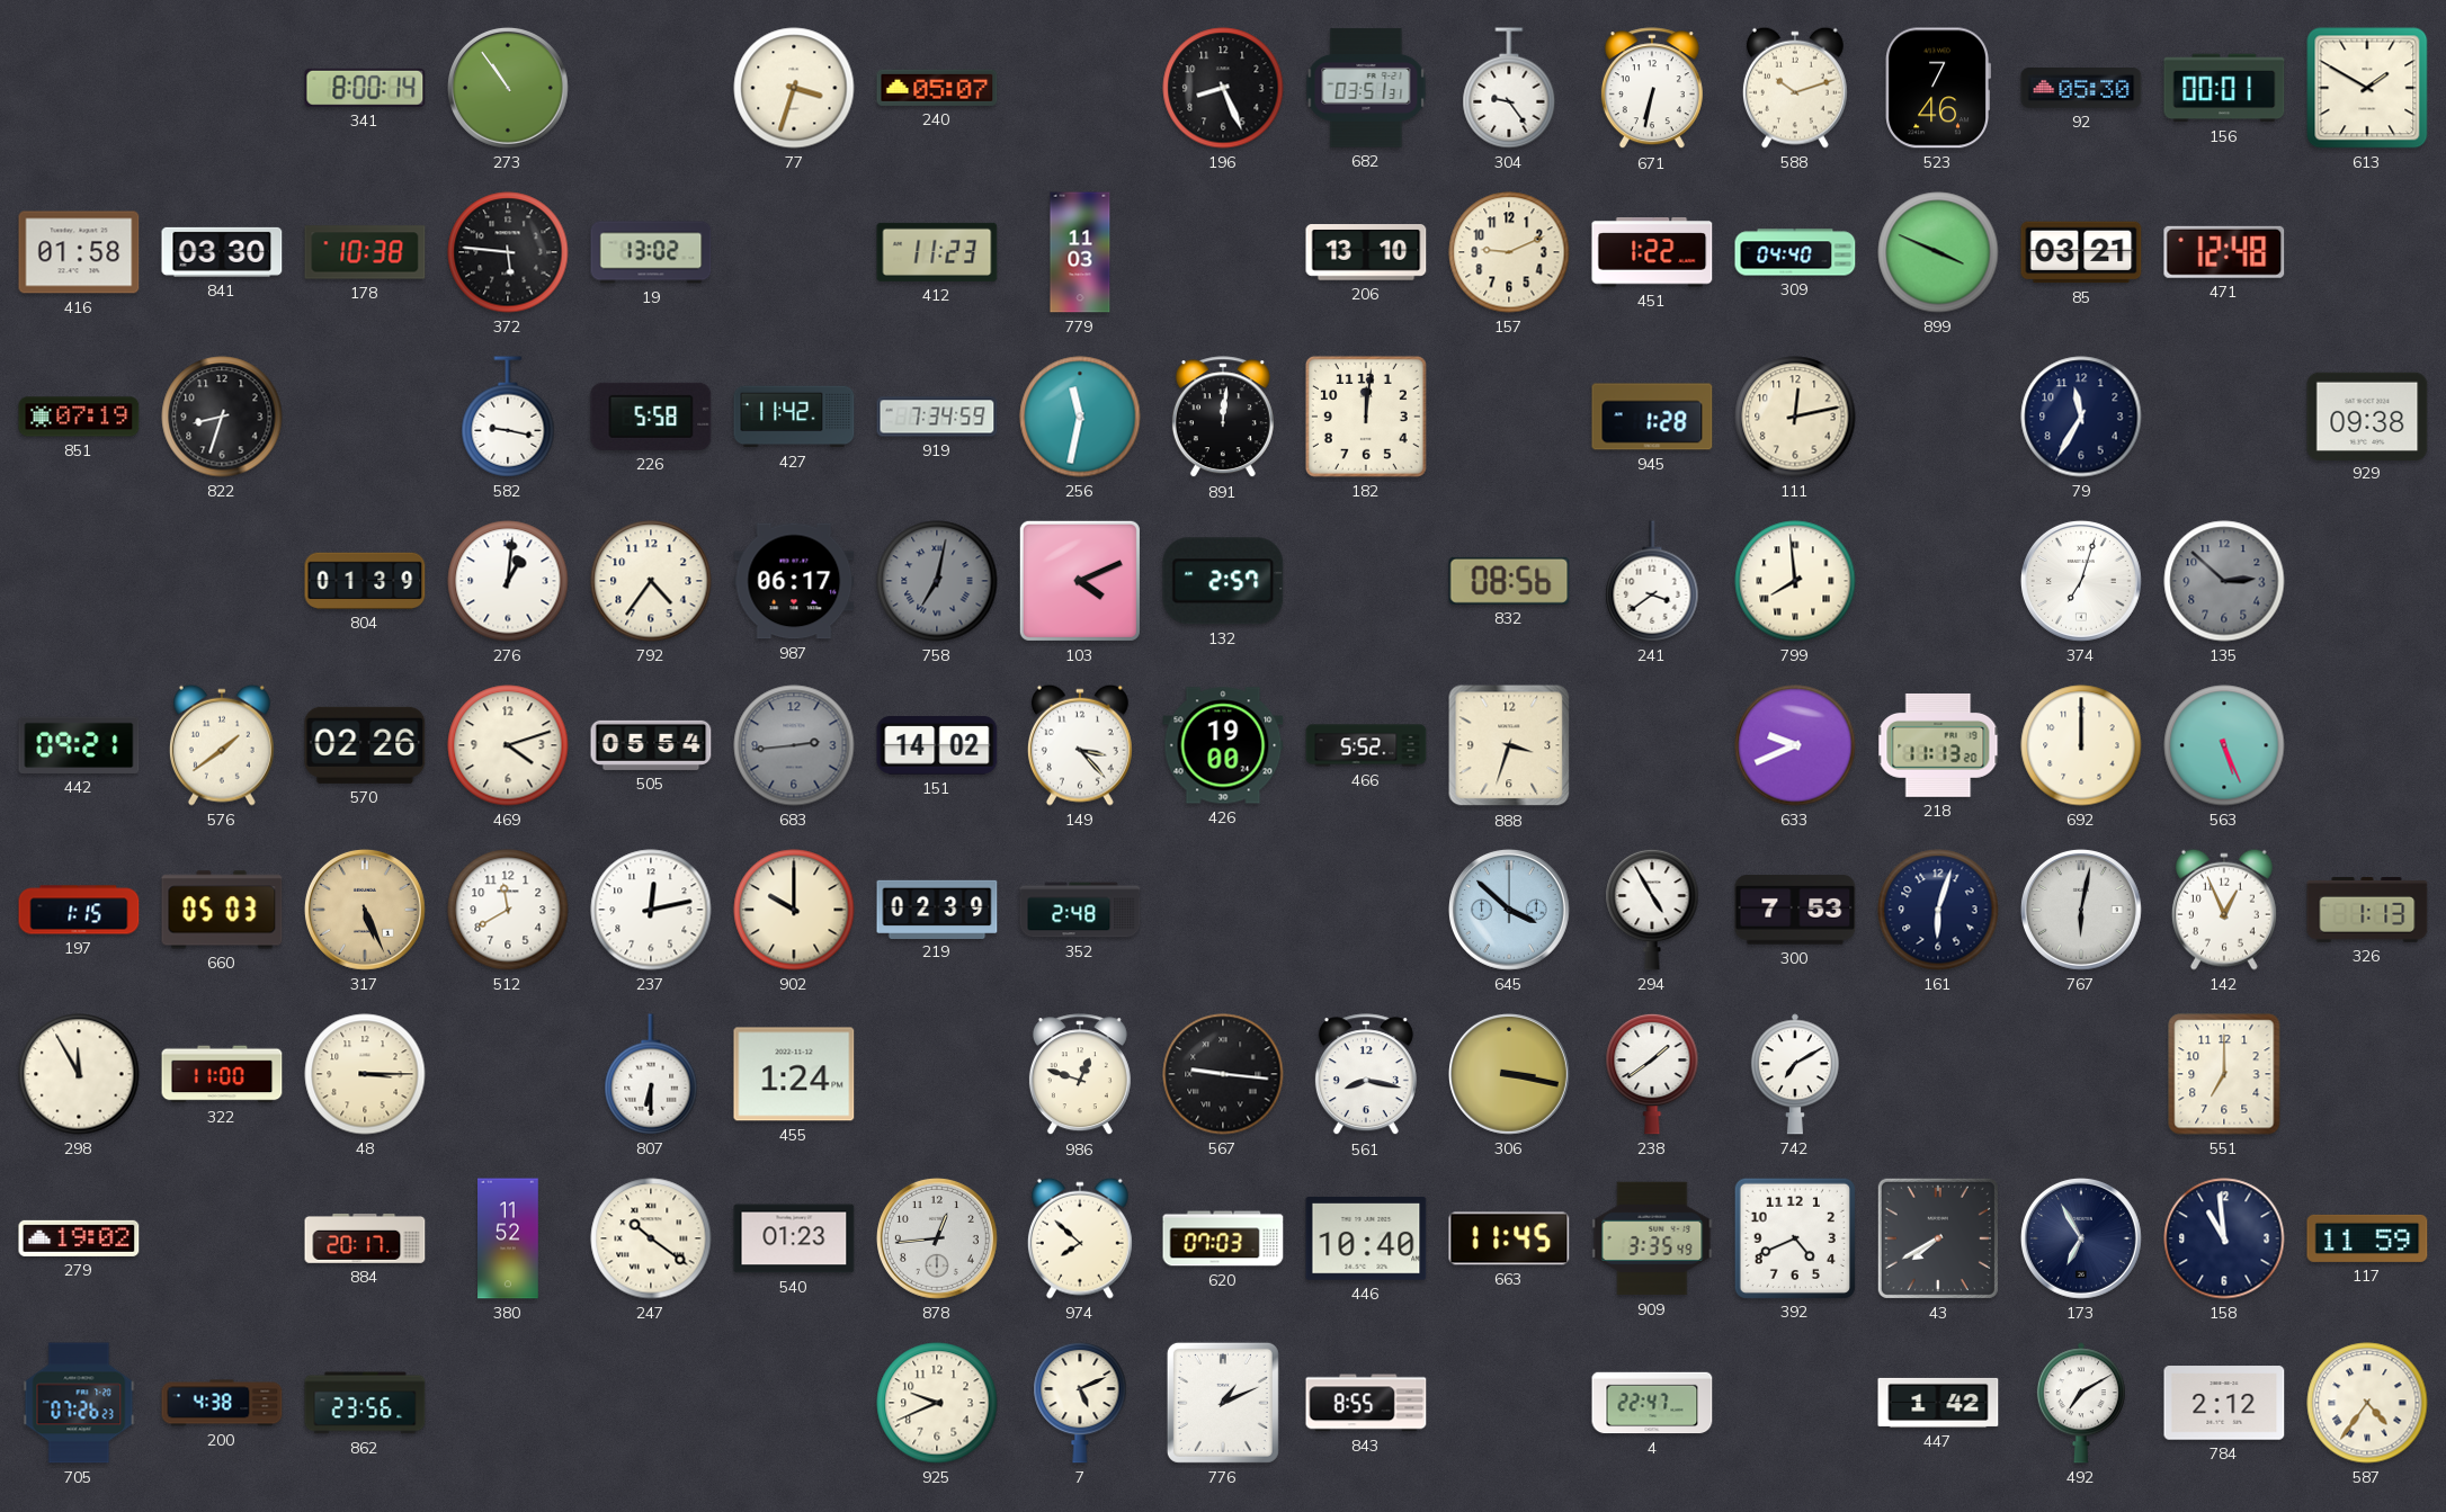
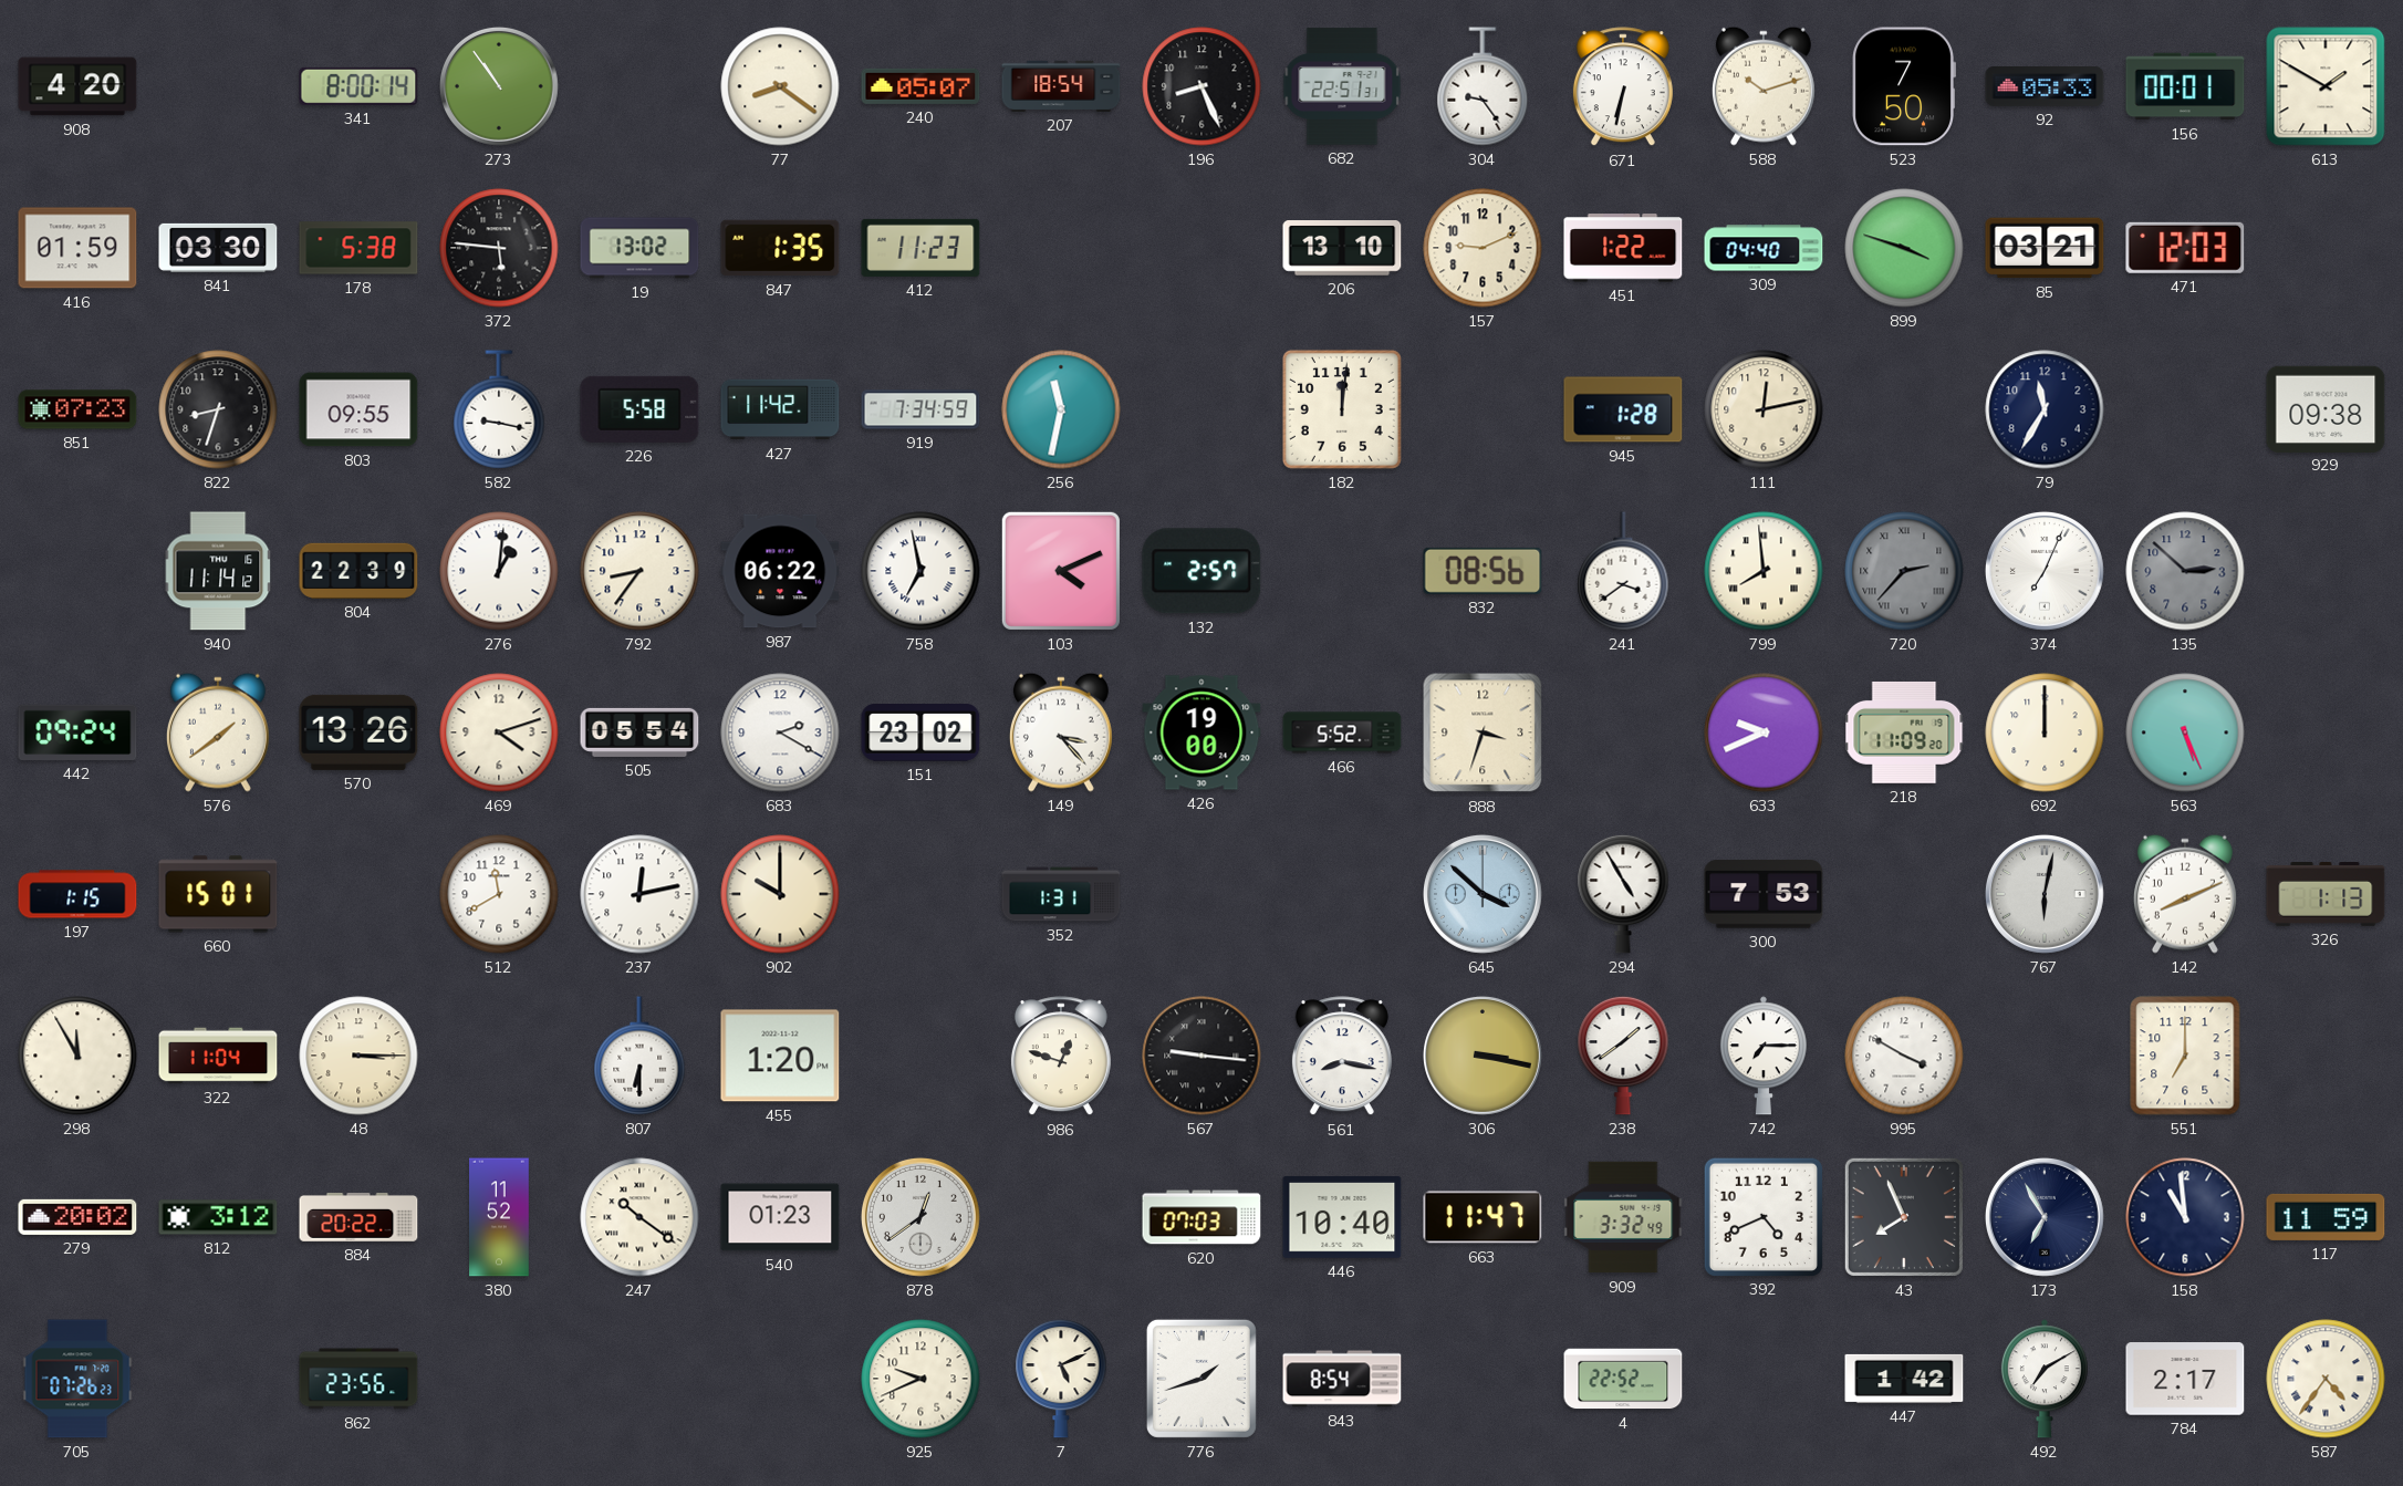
908: none -> 4:20
77: 3:33 -> 8:21
207: none -> 18:54
682: 03:51 -> 22:51
523: 7:46 -> 7:50
92: 05:30 -> 05:33
416: 01:58 -> 01:59
178: 10:38 -> 5:38
847: none -> 1:35
779: 11:03 -> none
899: 3:49 -> 3:48
471: 12:48 -> 12:03
851: 07:19 -> 07:23
803: none -> 09:55
891: 12:01 -> none
940: none -> 11:14
804: 01:39 -> 22:39
792: 4:36 -> 8:36
987: 06:17 -> 06:22
758: 7:02 -> 6:58
758 dial: grey -> white
720: none -> 2:37
374: 7:03 -> 7:04
442: 09:21 -> 09:24
570: 02:26 -> 13:26
683: 2:44 -> 2:20
683 dial: grey -> white
151: 14:02 -> 23:02
218: 11:13 -> 11:09
660: 05:03 -> 15:01
317: 5:26 -> none
219: 02:39 -> none
352: 2:48 -> 1:31
161: 6:03 -> none
142: 12:56 -> 8:11
322: 11:00 -> 11:04
455: 1:24 -> 1:20
742: 7:10 -> 7:15
995: none -> 3:50
279: 19:02 -> 20:02
812: none -> 3:12
884: 20:17 -> 20:22
878: 12:44 -> 12:39
974: 7:52 -> none
663: 11:45 -> 11:47
909: 3:35 -> 3:32
43: 7:40 -> 7:56
200: 4:38 -> none
776: 1:11 -> 1:42
843: 8:55 -> 8:54
4: 22:47 -> 22:52
784: 2:12 -> 2:17
